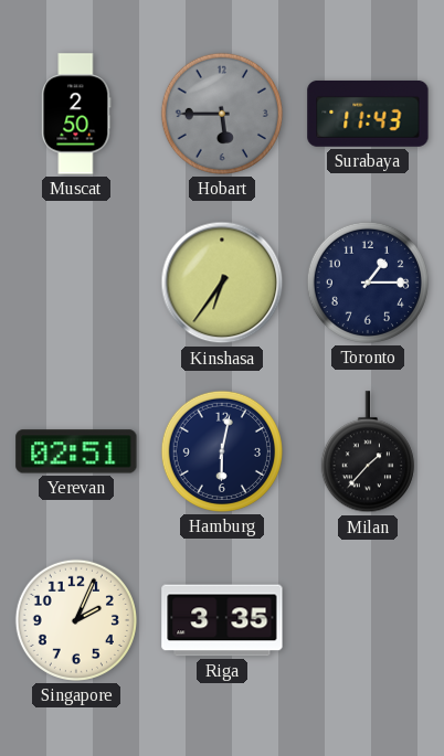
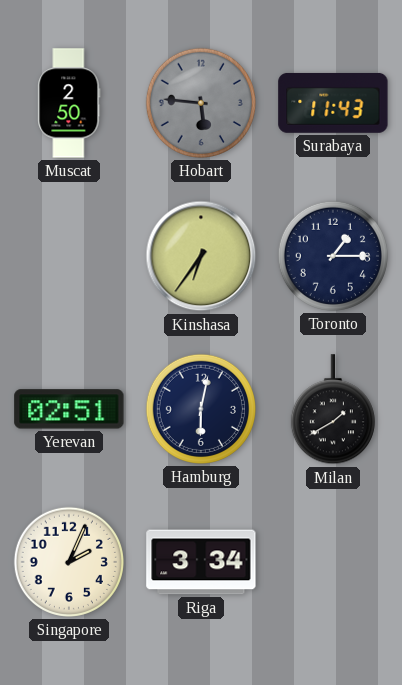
Hobart: 5:45 -> 5:46
Milan: 1:37 -> 1:40
Riga: 3:35 -> 3:34
